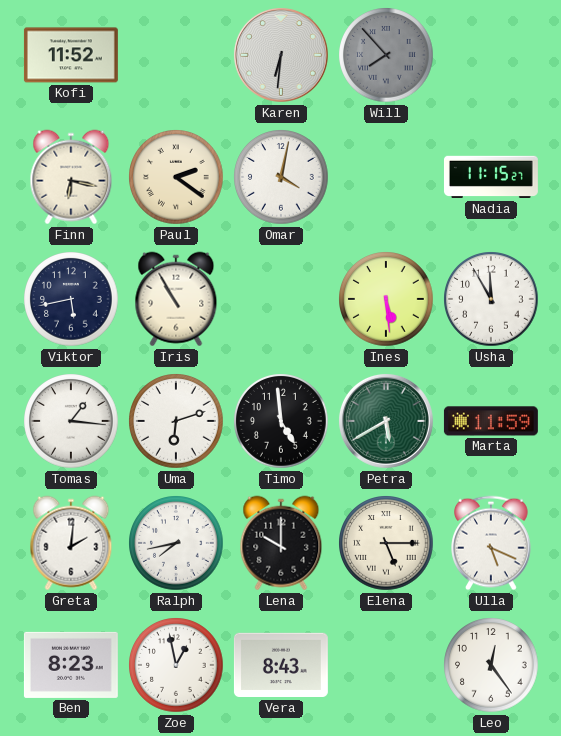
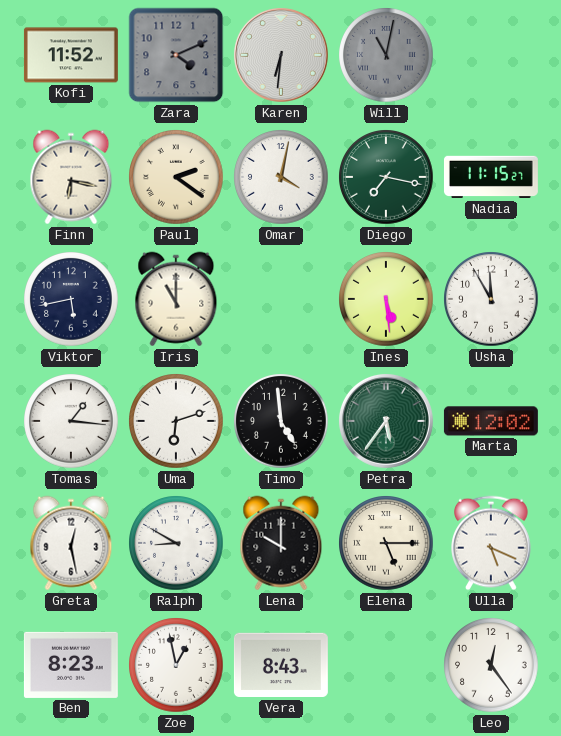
Zara: none -> 4:11
Will: 7:53 -> 11:02
Diego: none -> 7:17
Iris: 10:55 -> 11:00
Petra: 5:40 -> 5:36
Marta: 11:59 -> 12:02
Greta: 2:01 -> 12:28
Ralph: 7:43 -> 8:50
